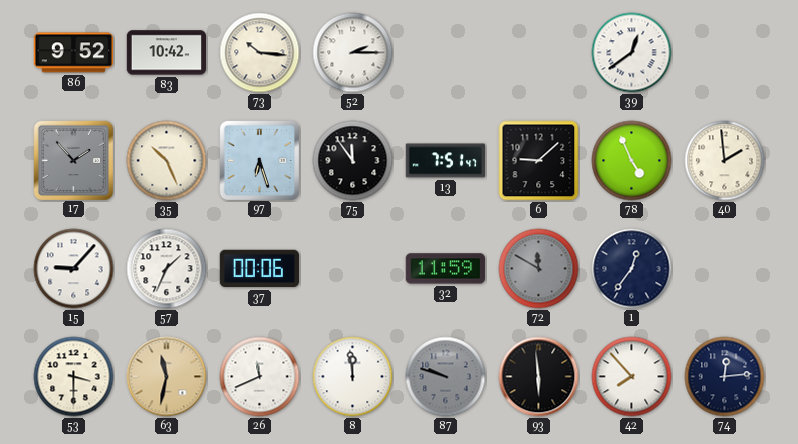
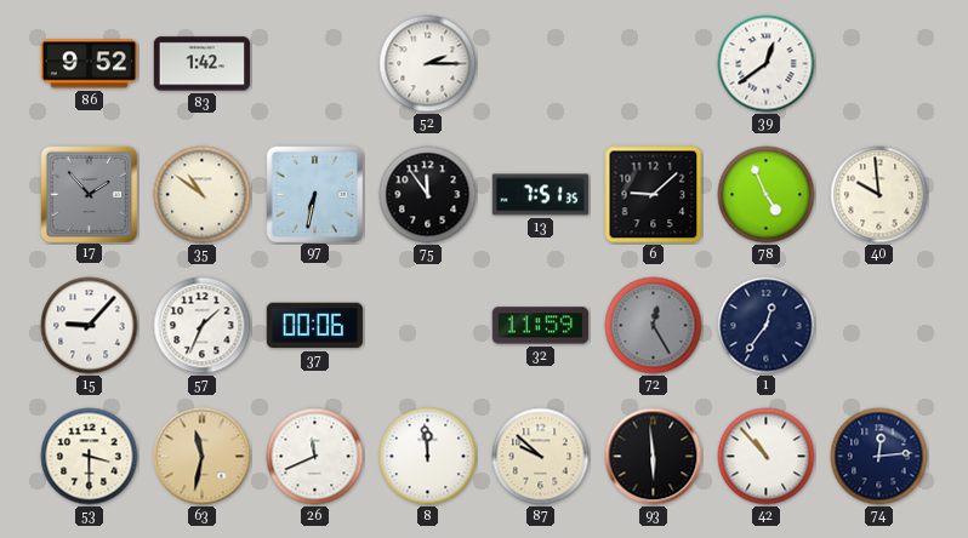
83: 10:42 -> 1:42
73: 10:16 -> none
35: 10:26 -> 10:51
97: 6:27 -> 6:32
13: 7:51:47 -> 7:51:35
40: 1:59 -> 9:59
72: 11:50 -> 12:25
87: 9:48 -> 9:52
87 dial: grey -> cream
42: 7:53 -> 10:53
